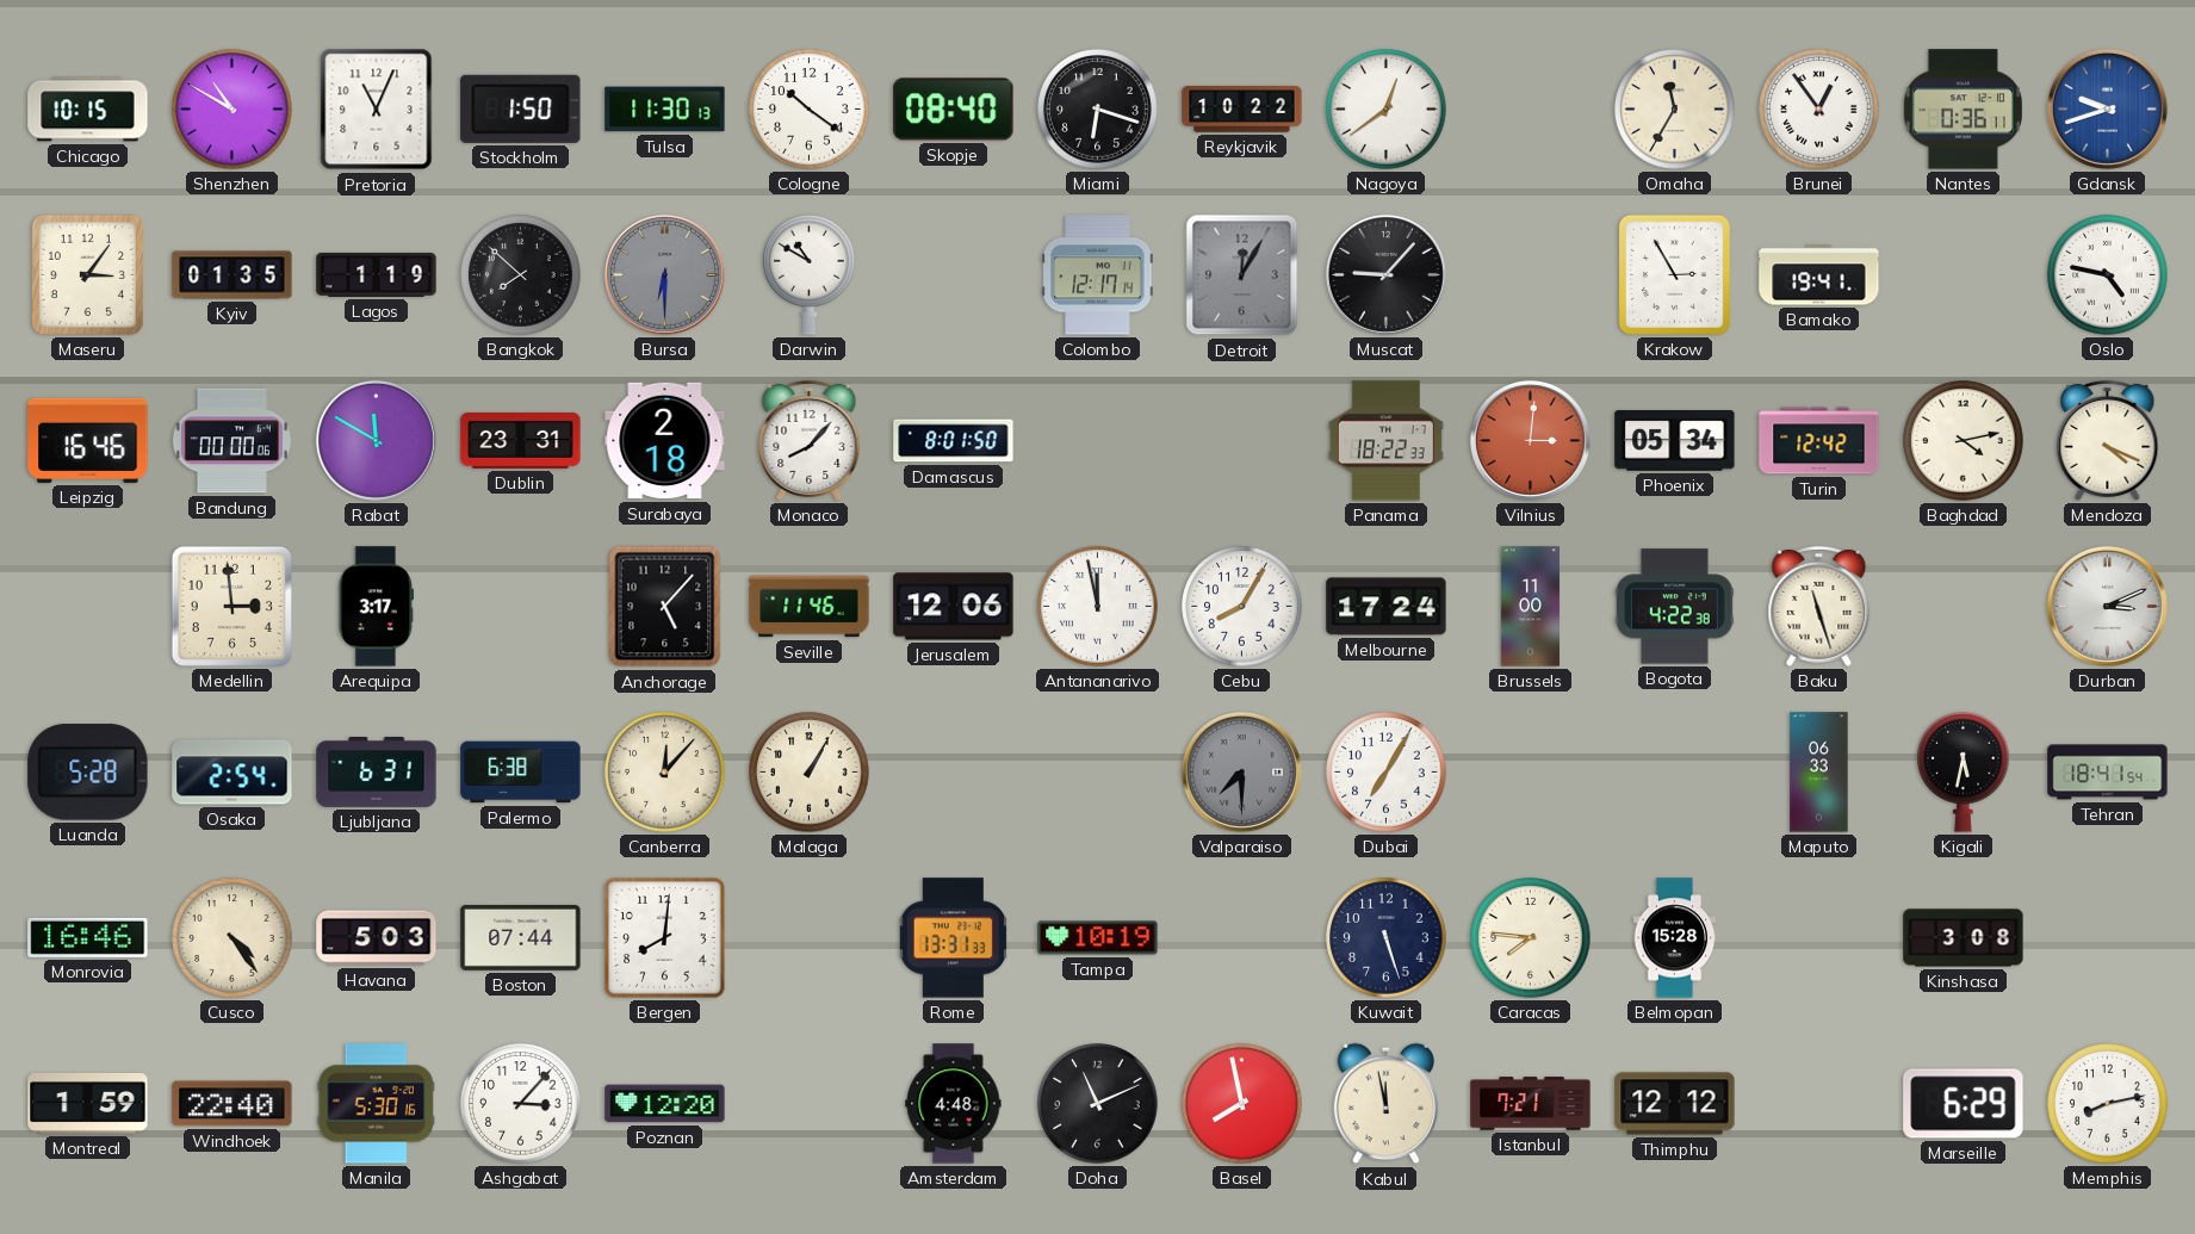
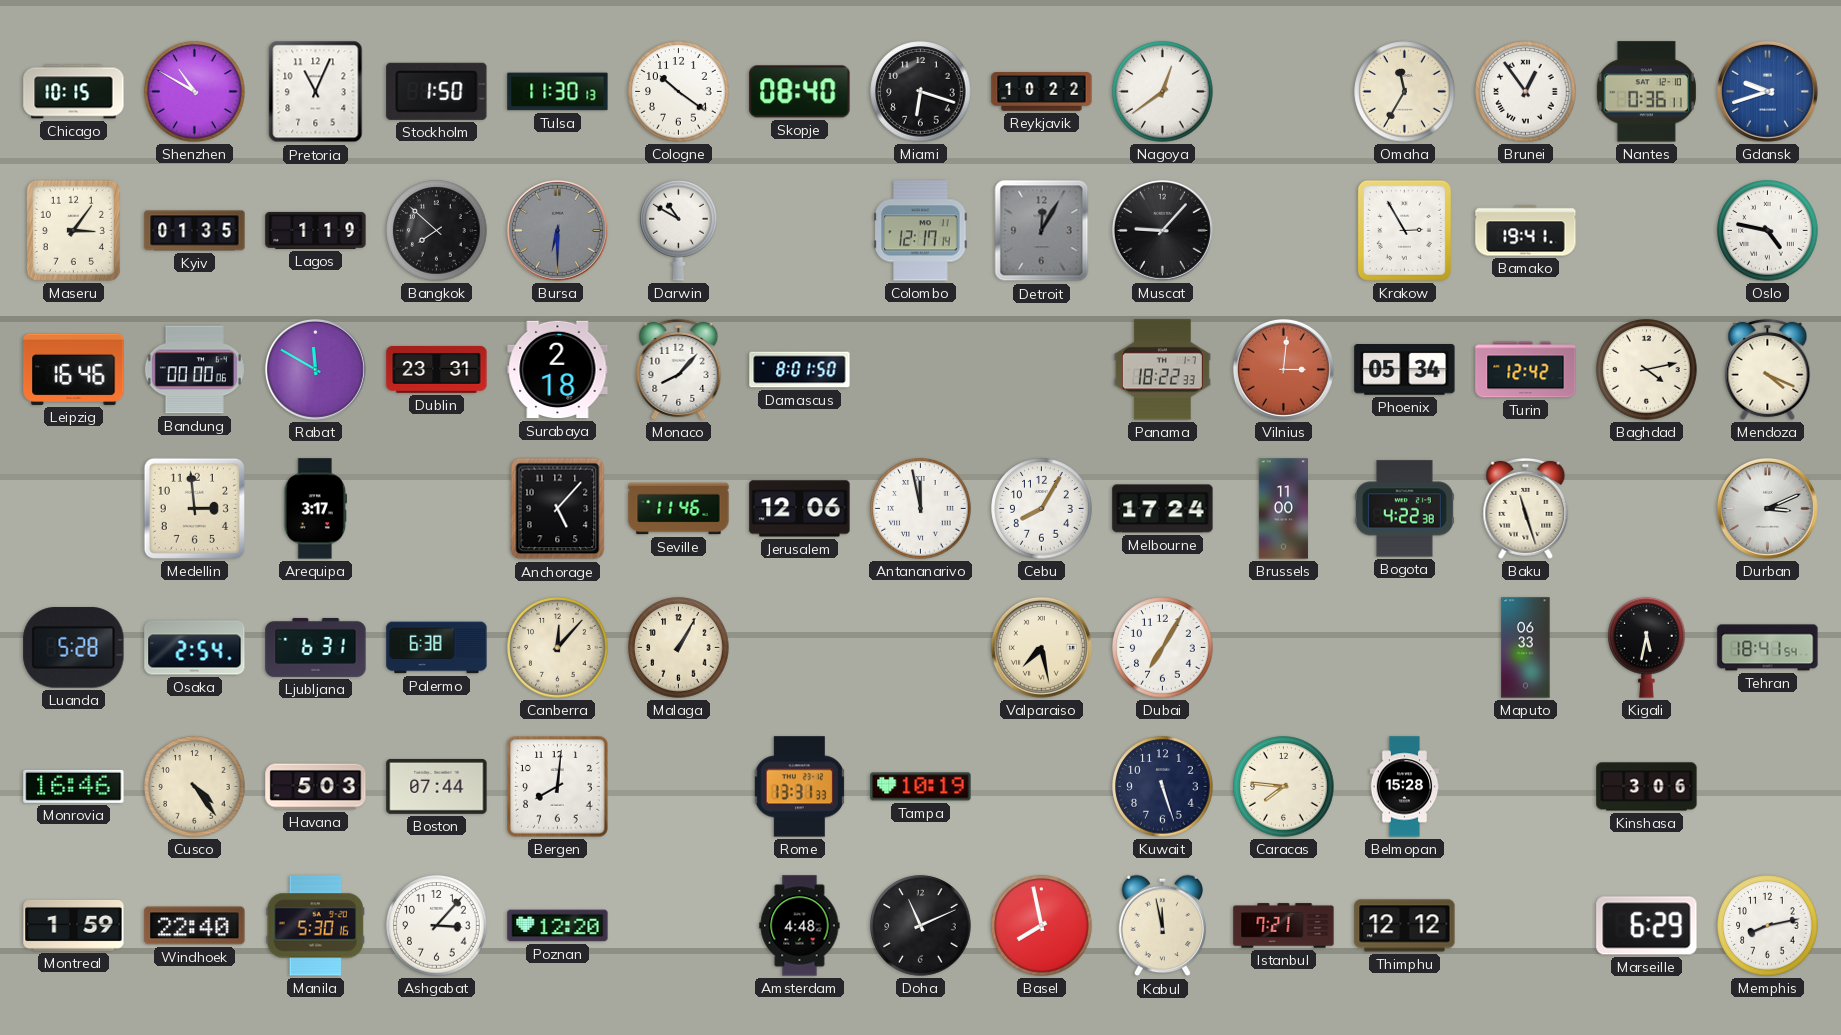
Valparaiso: 7:30 -> 7:28
Valparaiso dial: grey -> cream
Kinshasa: 3:08 -> 3:06
